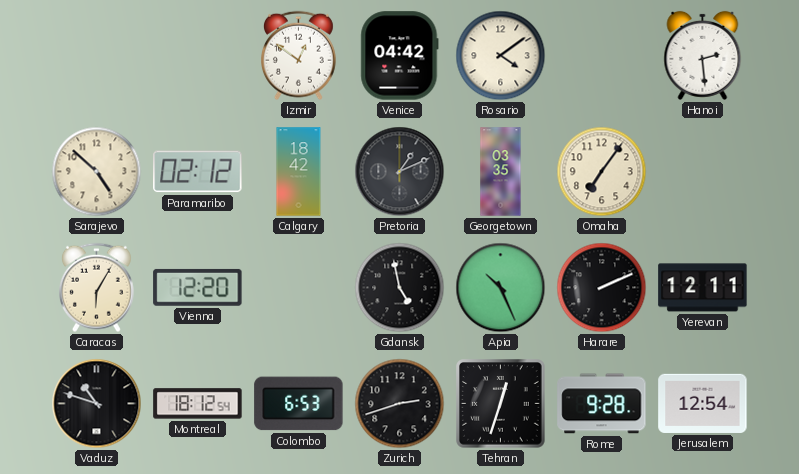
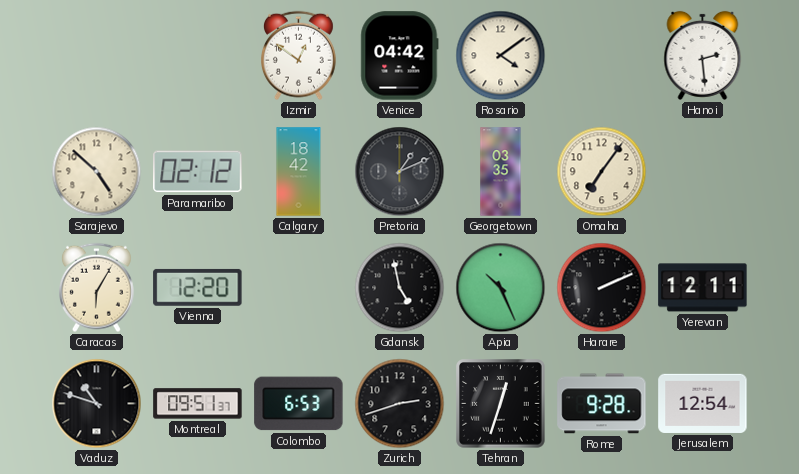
Montreal: 18:12 -> 09:51
